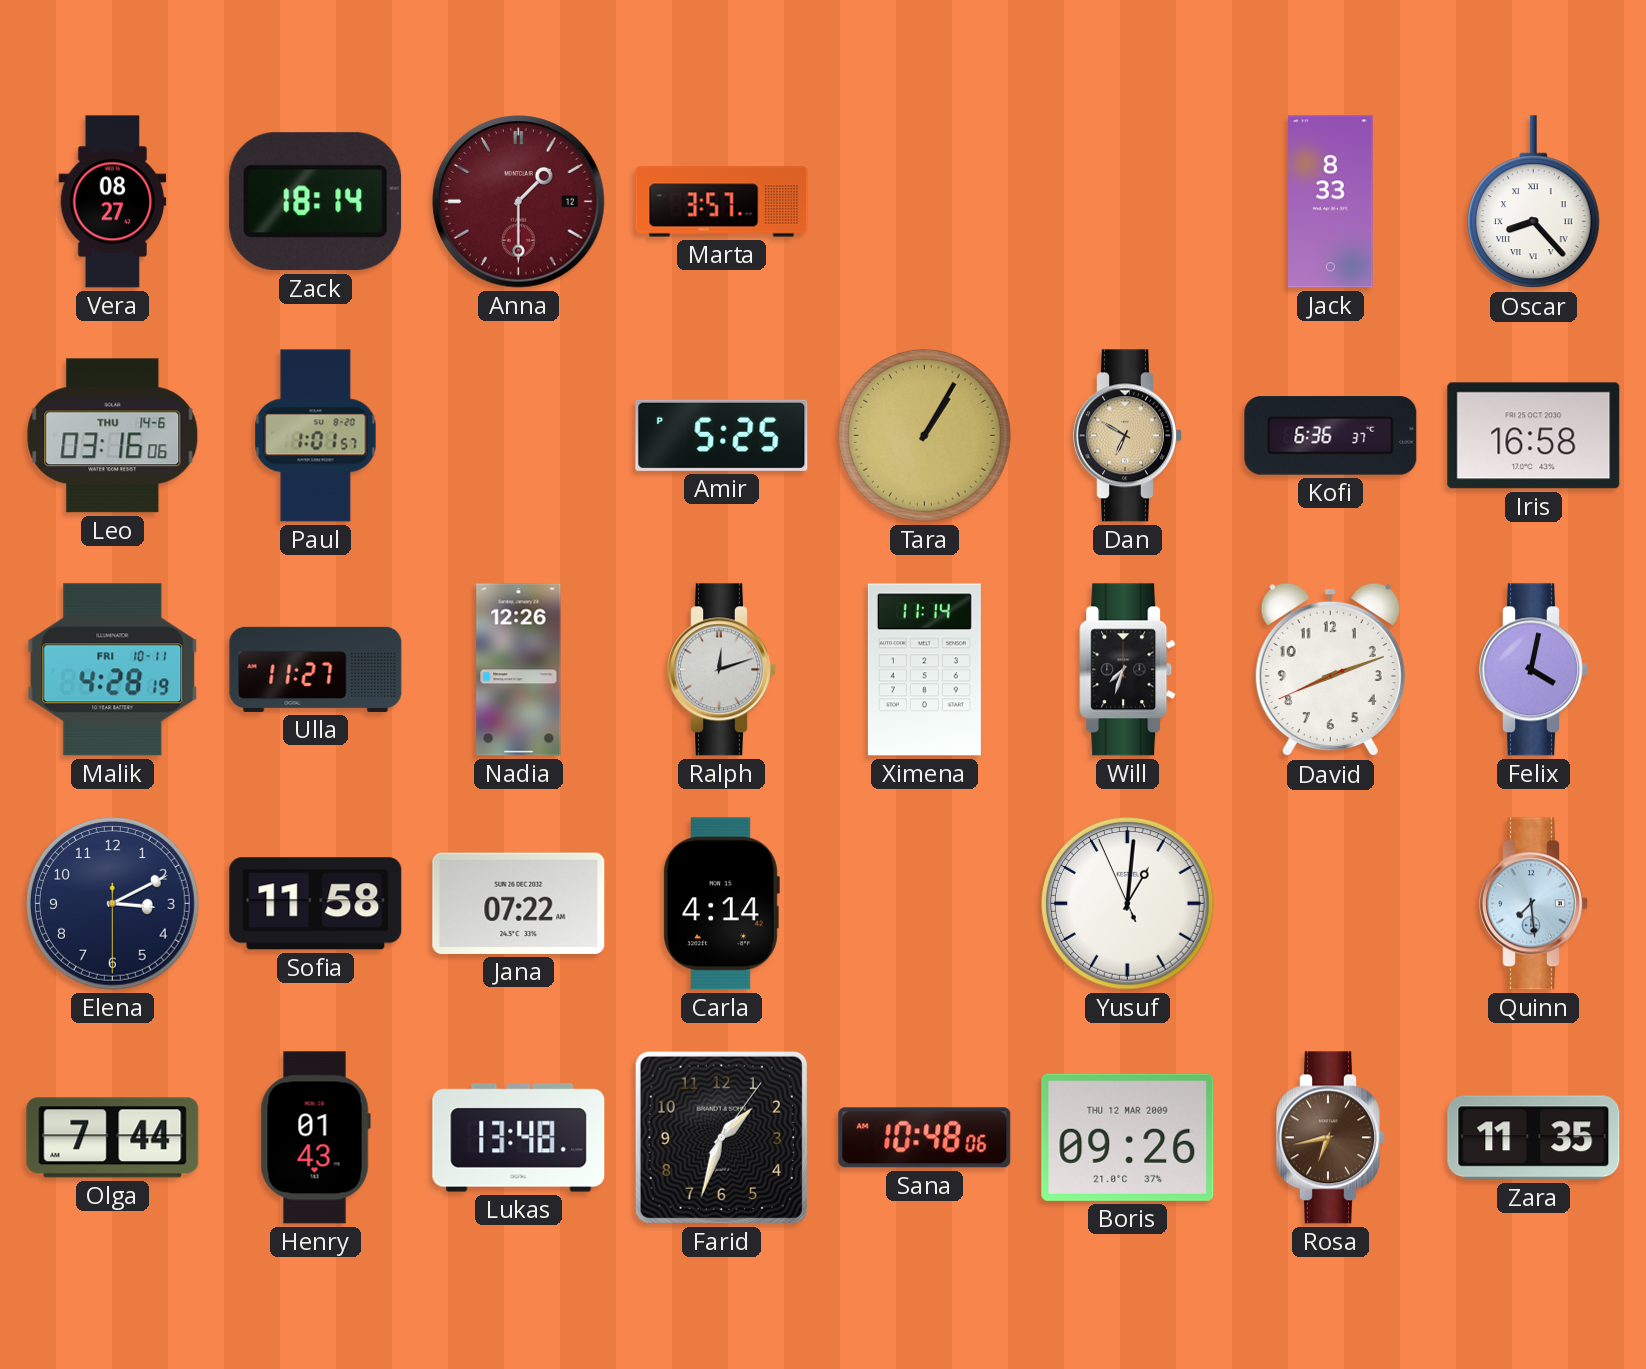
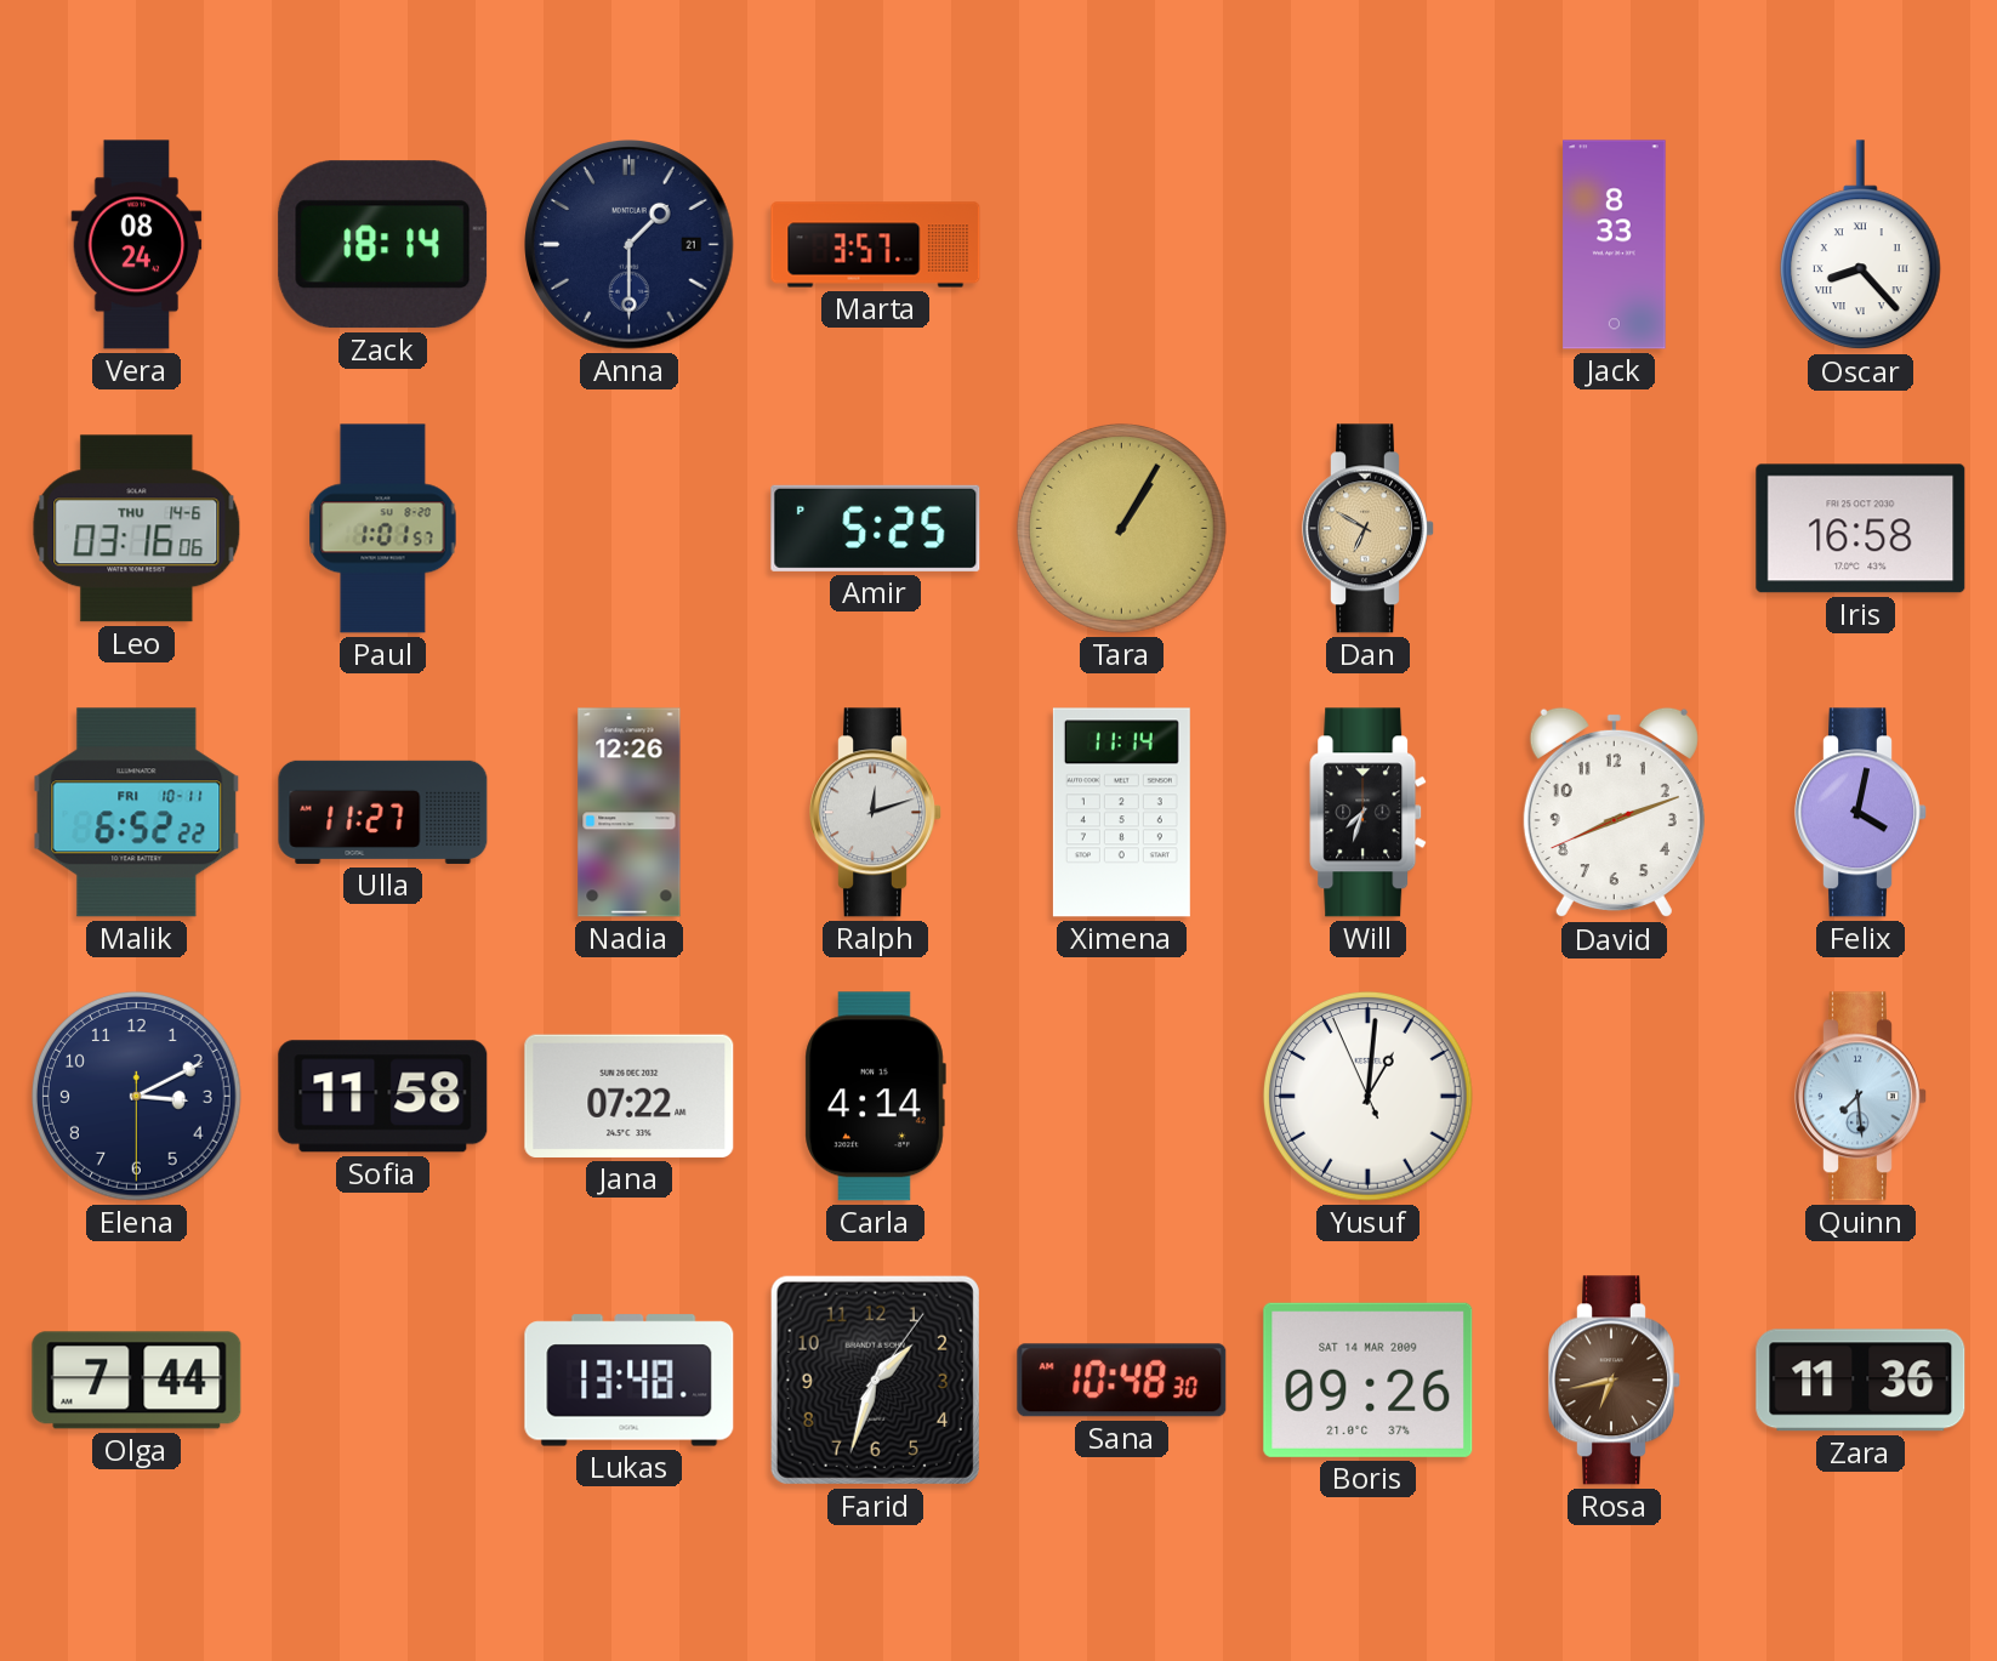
Vera: 08:27 -> 08:24
Anna date: 12 -> 21
Anna dial: burgundy -> navy
Kofi: 6:36 -> none
Malik: 4:28 -> 6:52
Henry: 01:43 -> none
Sana: 10:48:06 -> 10:48:30
Boris date: THU 12 MAR 2009 -> SAT 14 MAR 2009
Zara: 11:35 -> 11:36
